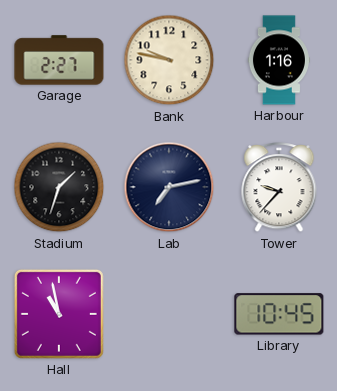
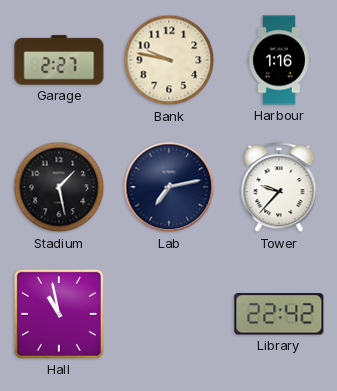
Stadium: 1:33 -> 1:28
Library: 10:45 -> 22:42
